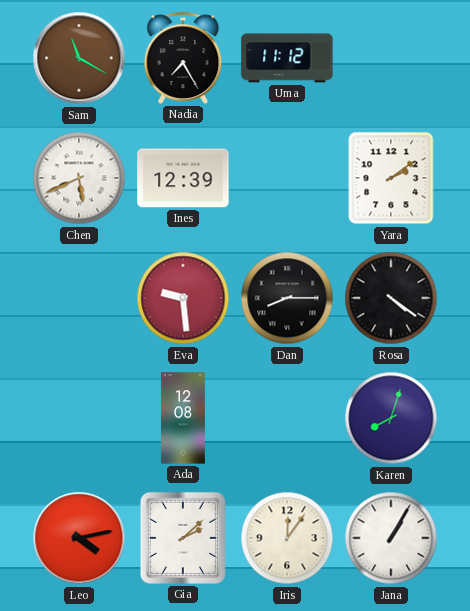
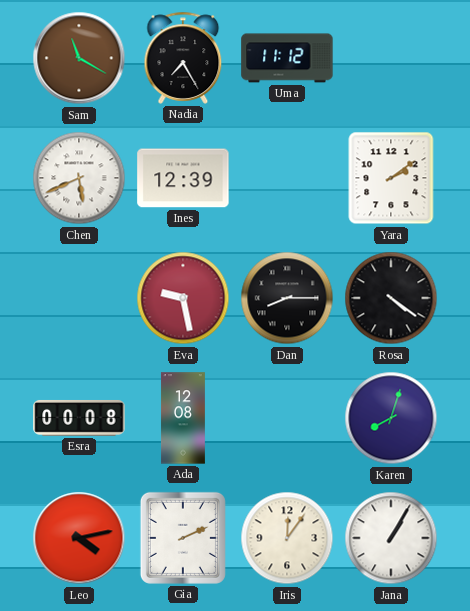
Eva: 9:29 -> 9:28
Esra: none -> 00:08
Gia: 2:08 -> 2:11
